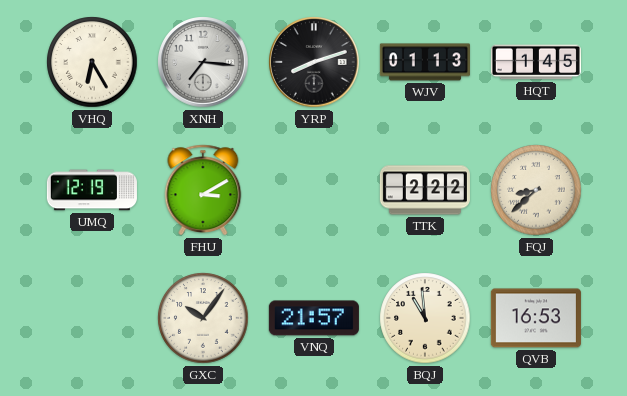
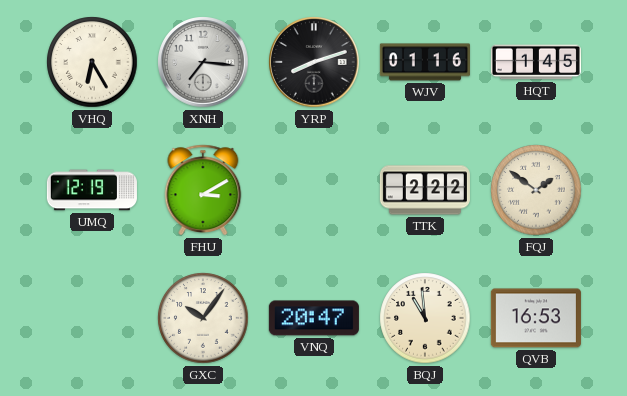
WJV: 01:13 -> 01:16
FQJ: 8:38 -> 1:51
VNQ: 21:57 -> 20:47
